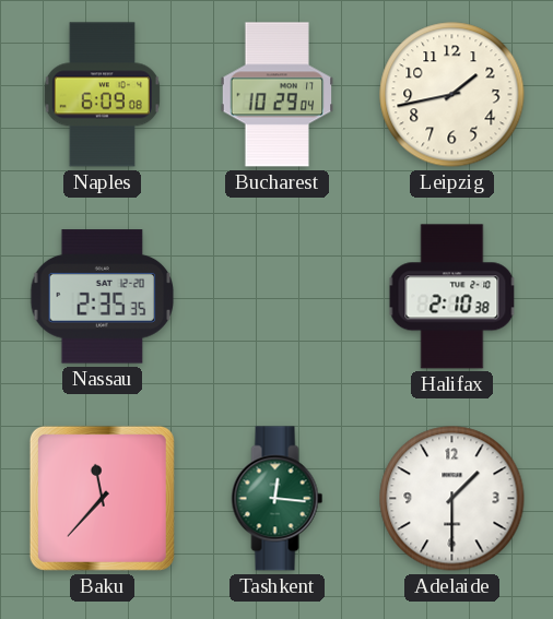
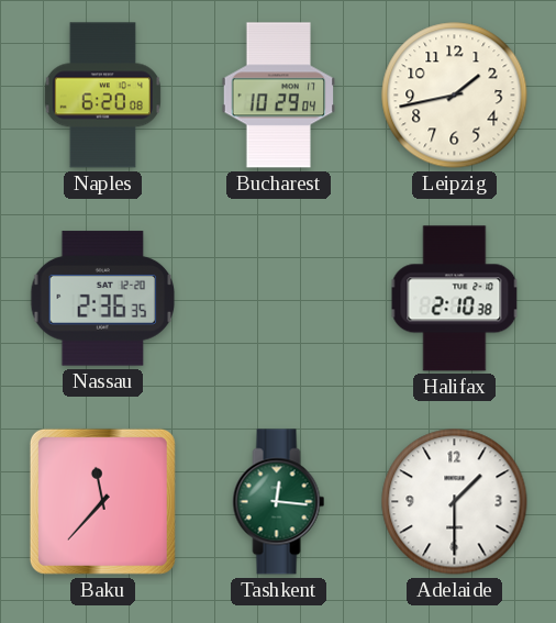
Naples: 6:09 -> 6:20
Nassau: 2:35 -> 2:36
